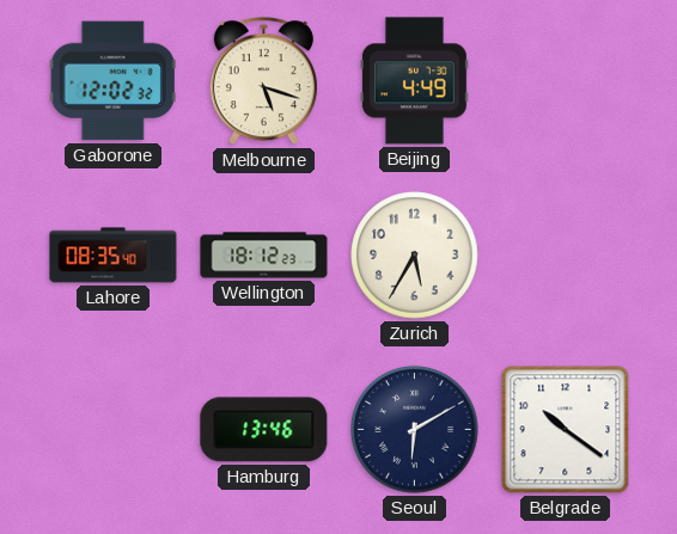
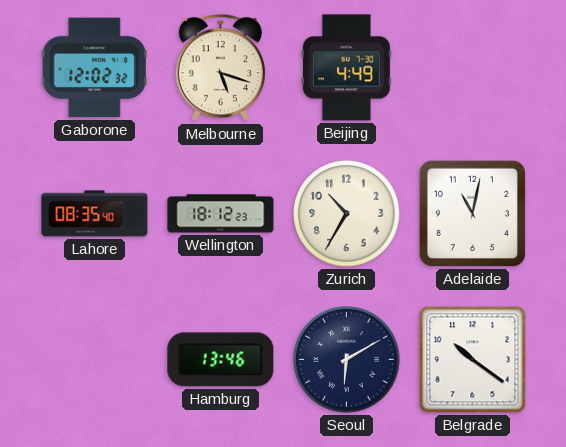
Zurich: 5:35 -> 10:35
Adelaide: none -> 11:02
